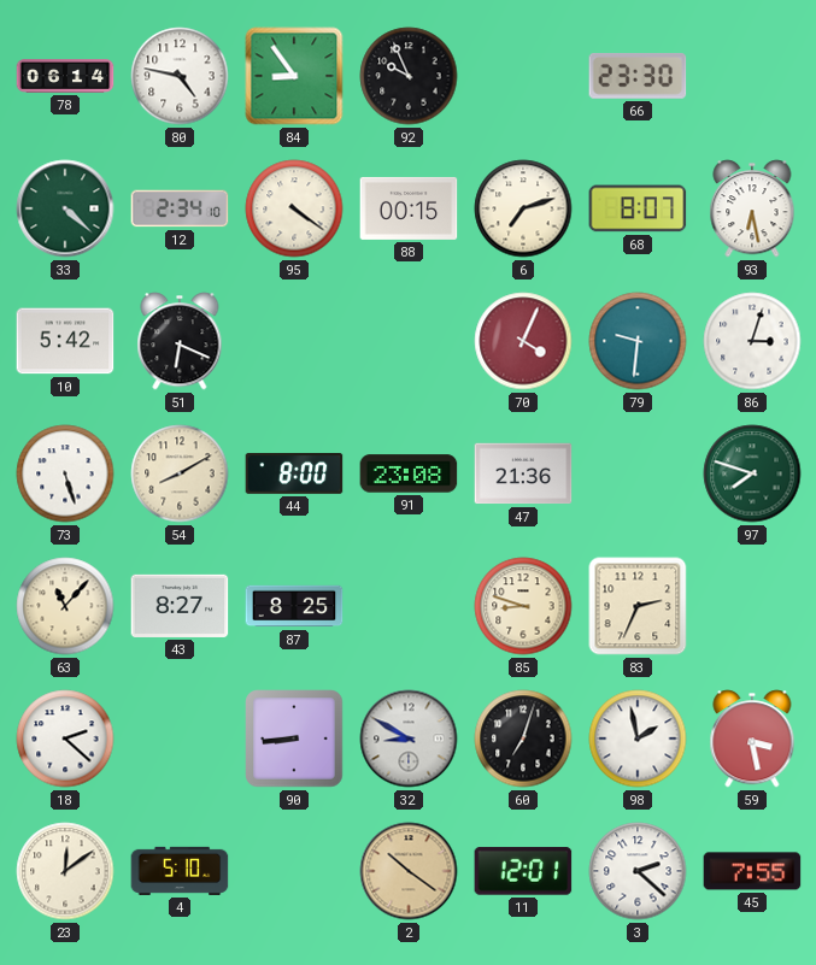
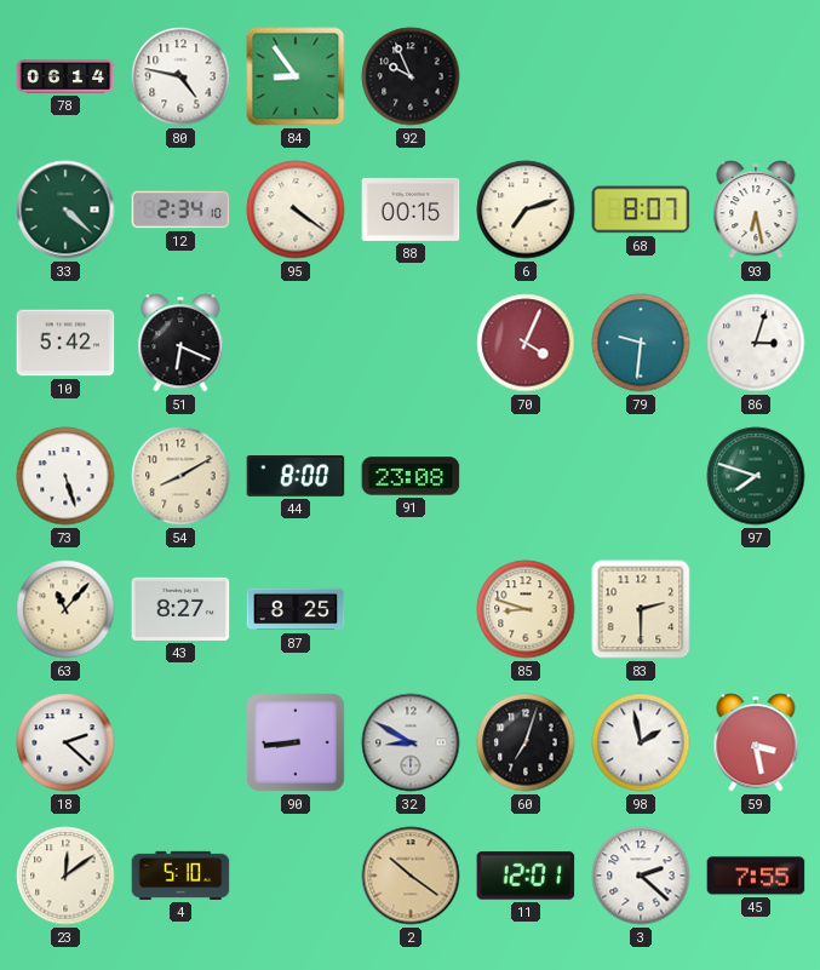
66: 23:30 -> none
47: 21:36 -> none
83: 2:34 -> 2:30
